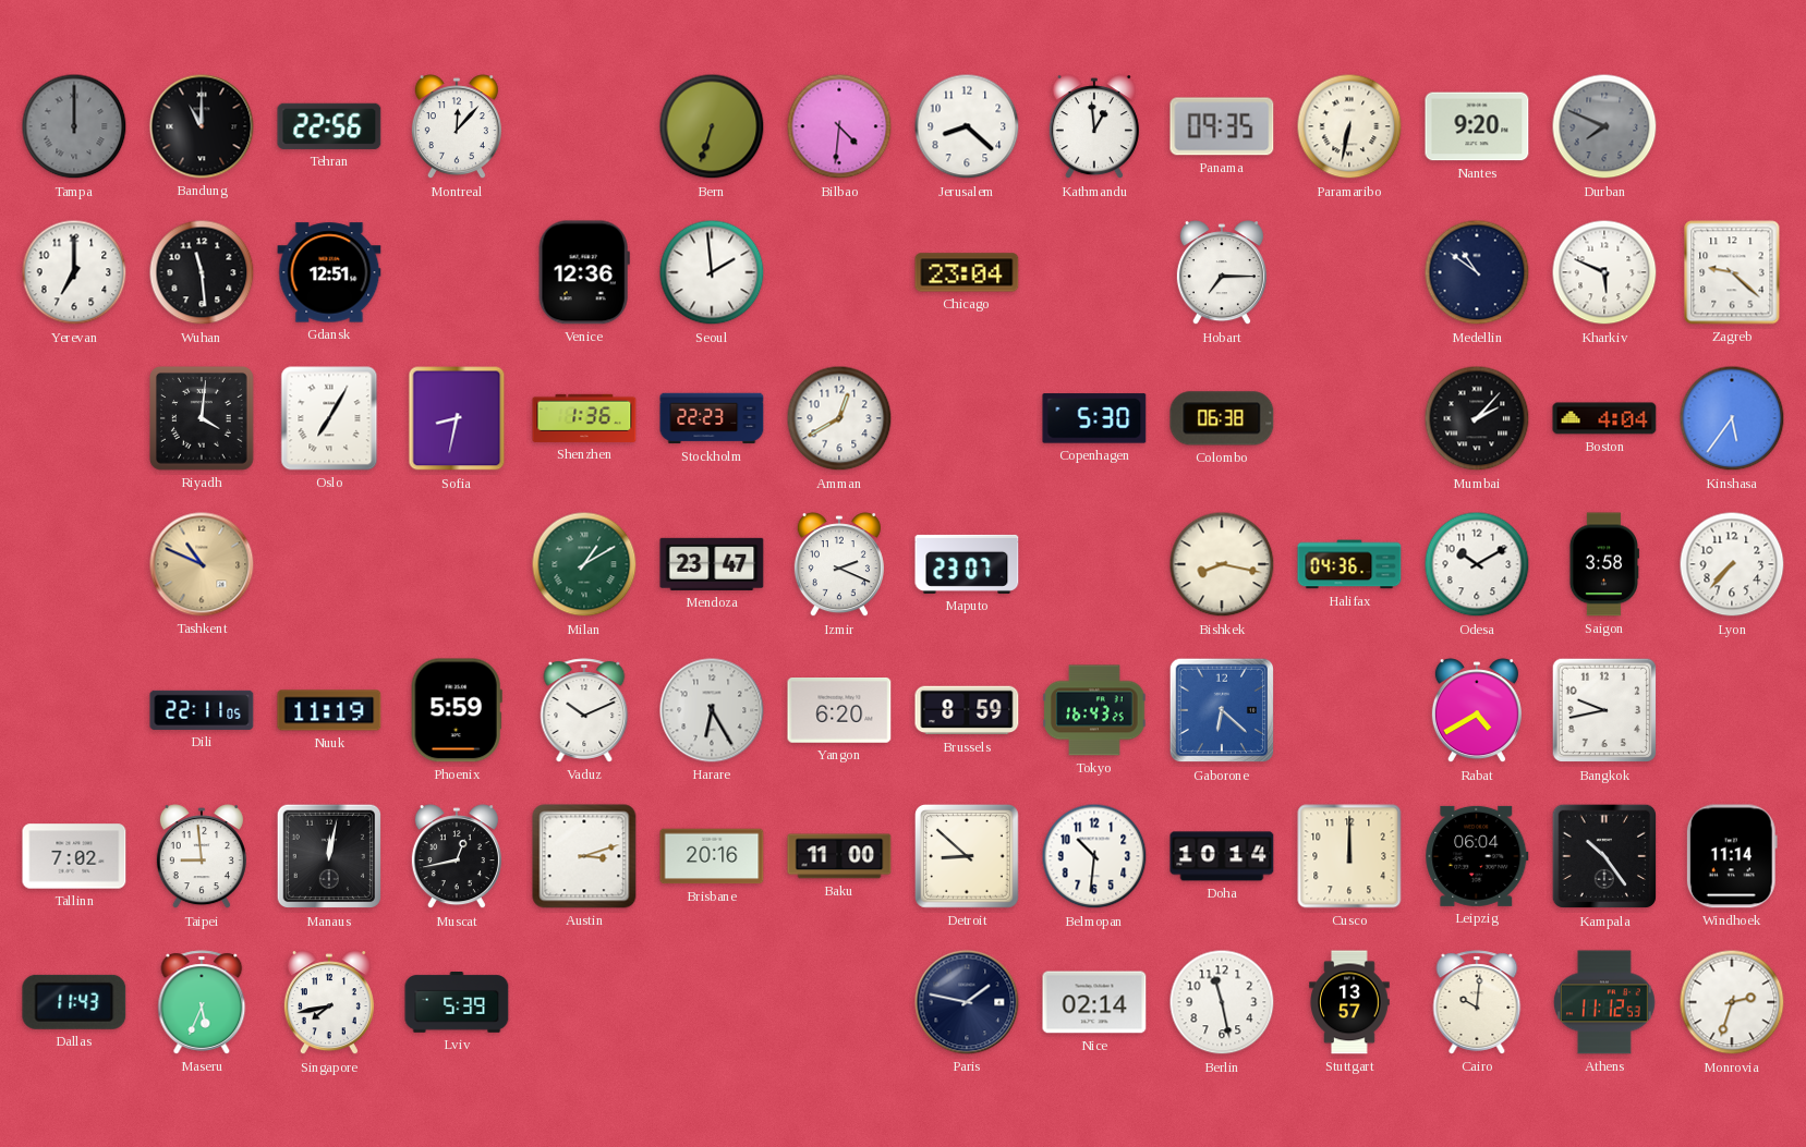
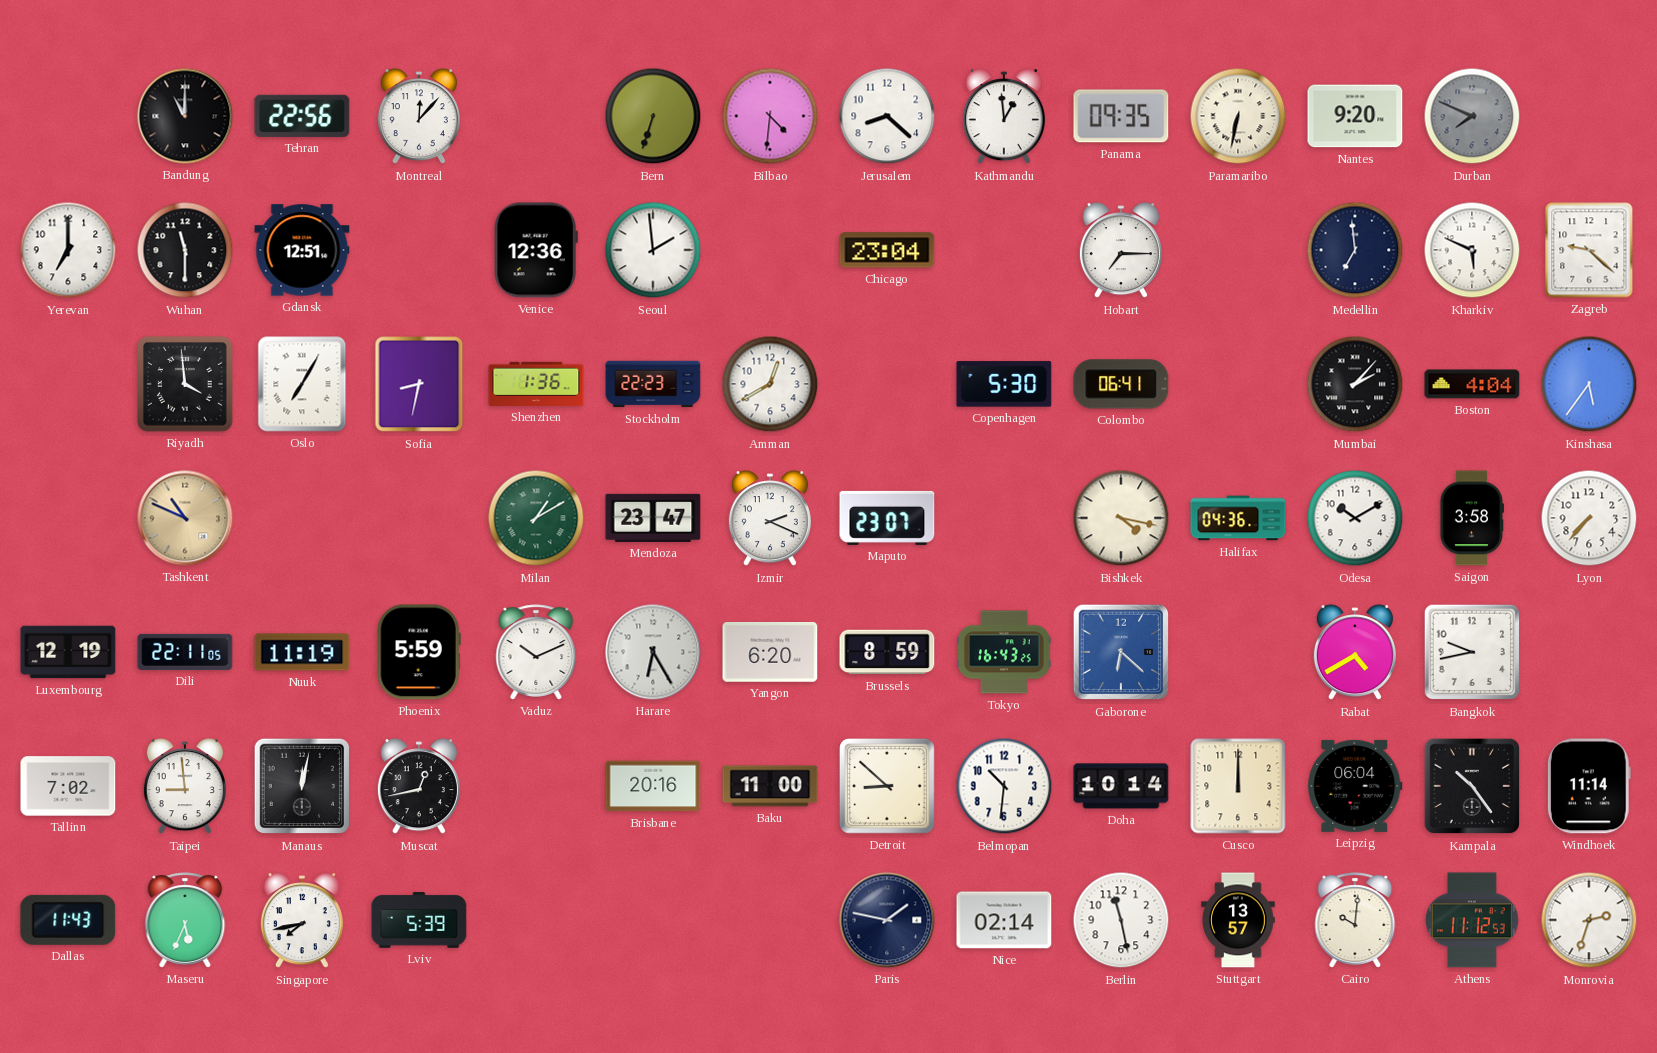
Tampa: 12:00 -> none
Wuhan: 11:29 -> 11:30
Medellin: 10:51 -> 6:59
Riyadh: 4:01 -> 3:59
Colombo: 06:38 -> 06:41
Bishkek: 8:17 -> 4:17
Luxembourg: none -> 12:19
Austin: 3:12 -> none
